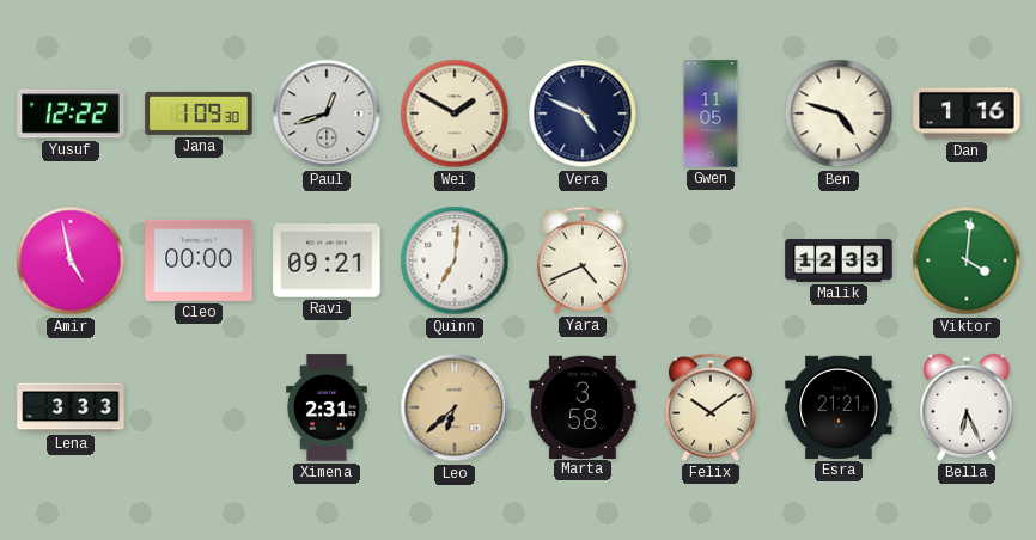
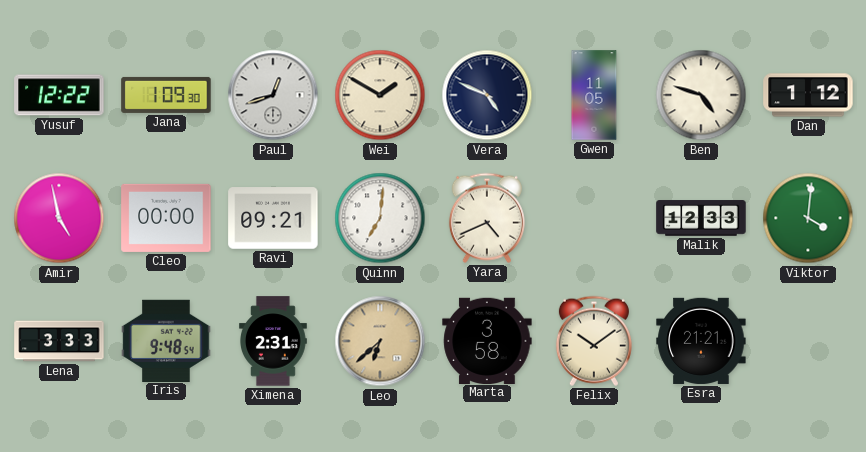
Dan: 1:16 -> 1:12
Iris: none -> 9:48
Bella: 6:26 -> none
